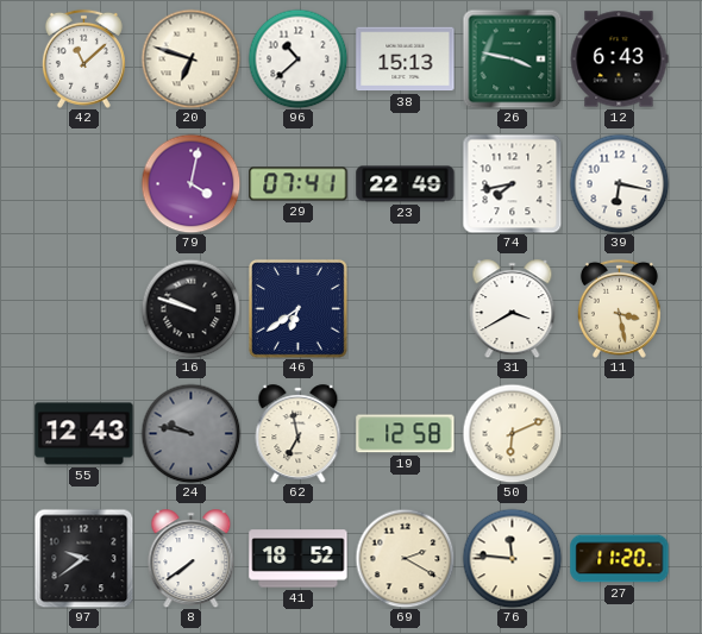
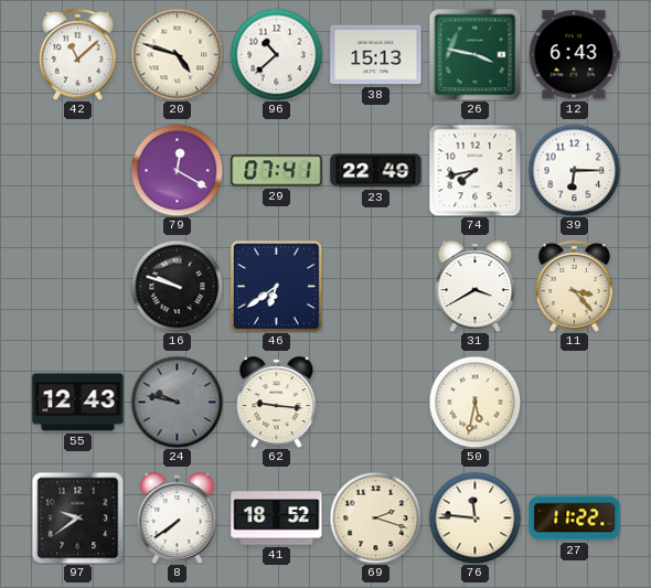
20: 6:48 -> 4:48
79: 4:02 -> 12:20
39: 6:17 -> 6:15
11: 3:28 -> 3:23
62: 6:58 -> 9:16
19: 12:58 -> none
50: 6:11 -> 5:32
69: 2:20 -> 2:18
27: 11:20 -> 11:22
